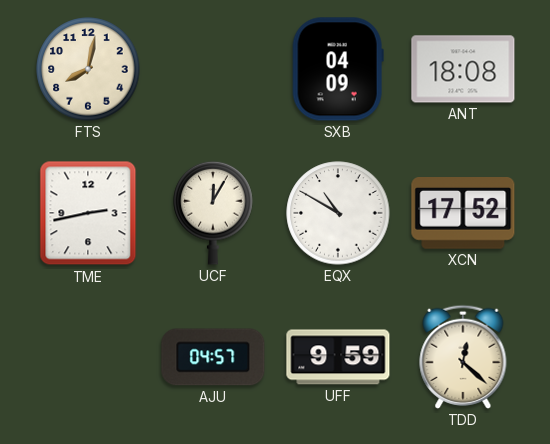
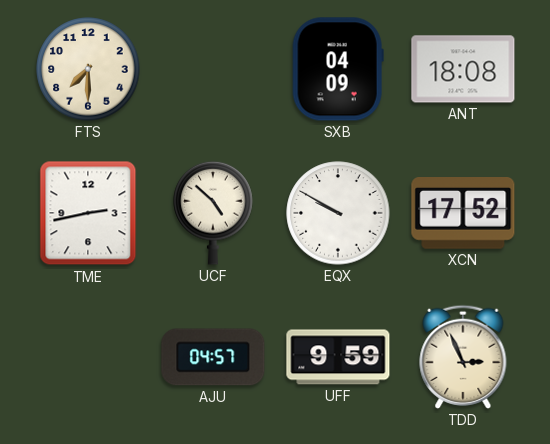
FTS: 8:02 -> 7:30
UCF: 12:05 -> 4:52
EQX: 10:50 -> 9:50
TDD: 12:22 -> 2:56
